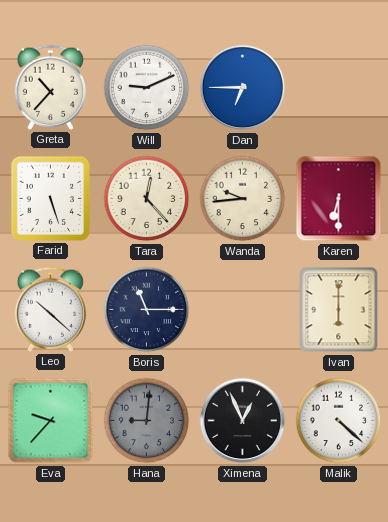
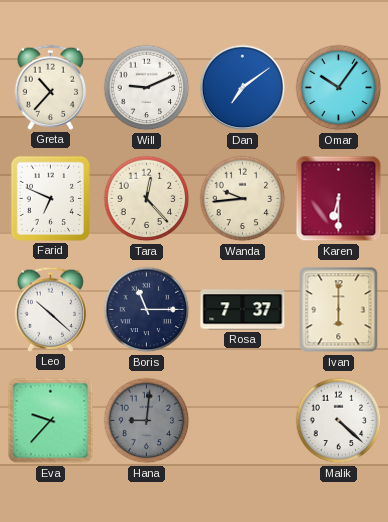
Dan: 6:45 -> 7:09
Omar: none -> 10:06
Farid: 5:27 -> 6:49
Rosa: none -> 7:37
Ximena: 12:56 -> none
